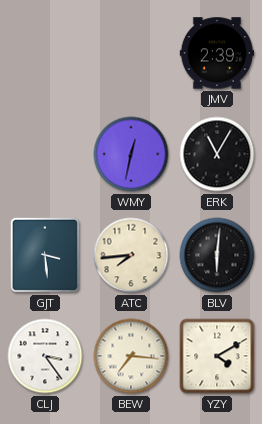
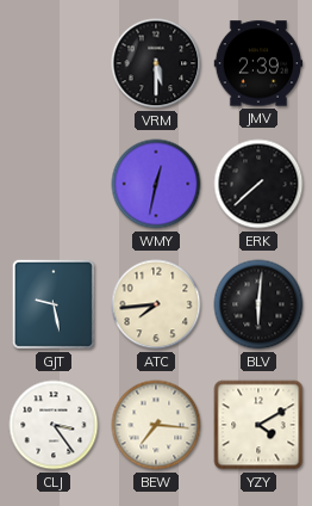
VRM: none -> 5:30
ERK: 11:05 -> 7:38
GJT: 3:29 -> 9:28
